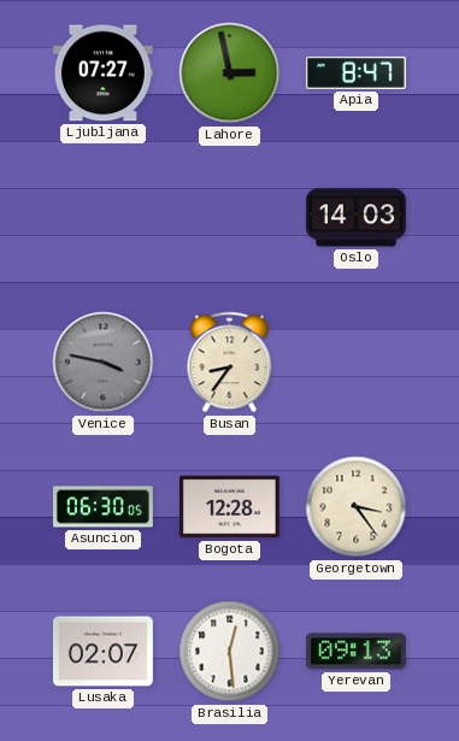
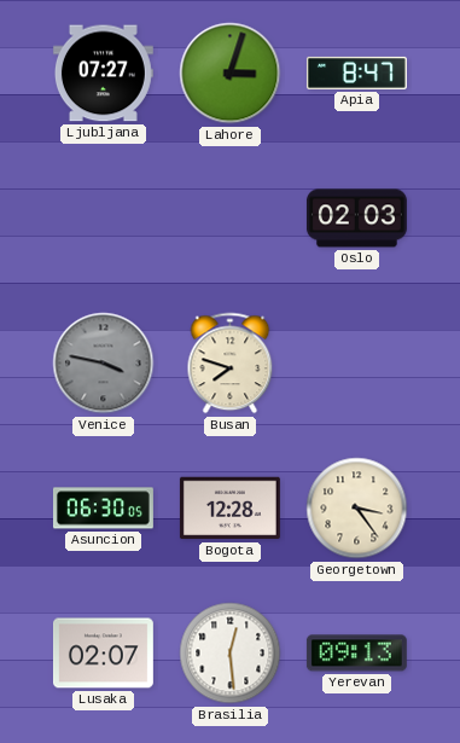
Lahore: 2:58 -> 3:03
Oslo: 14:03 -> 02:03
Busan: 8:36 -> 7:48
